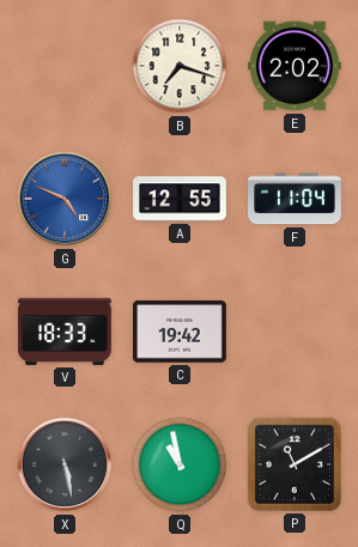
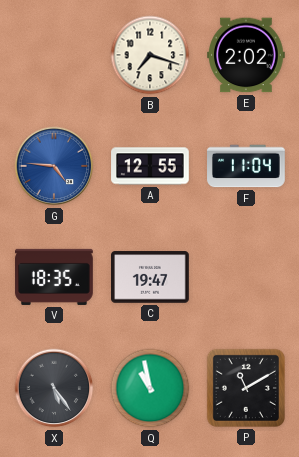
G: 4:49 -> 4:46
V: 18:33 -> 18:35
C: 19:42 -> 19:47
X: 5:28 -> 5:24
